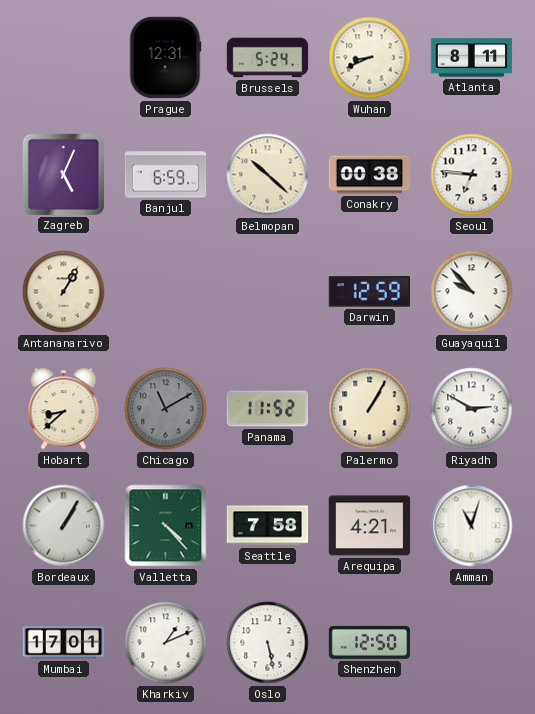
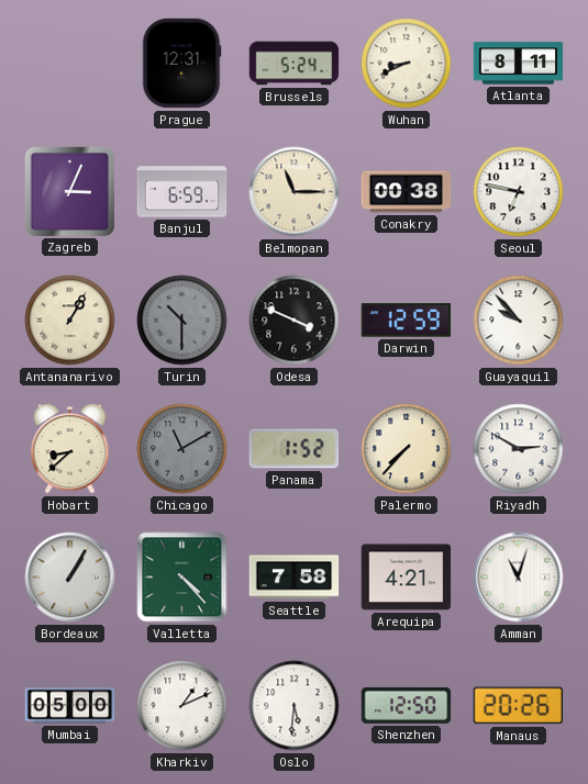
Zagreb: 5:04 -> 3:04
Belmopan: 10:22 -> 11:15
Seoul: 6:46 -> 6:47
Turin: none -> 10:30
Odesa: none -> 3:49
Panama: 11:52 -> 1:52
Palermo: 1:05 -> 7:37
Mumbai: 17:01 -> 05:00
Oslo: 5:28 -> 5:31
Manaus: none -> 20:26
